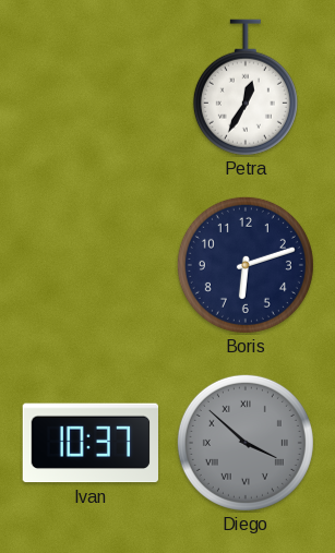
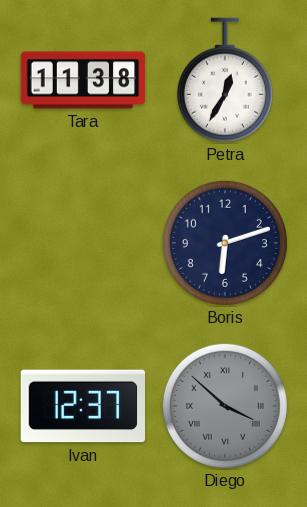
Tara: none -> 11:38
Ivan: 10:37 -> 12:37
